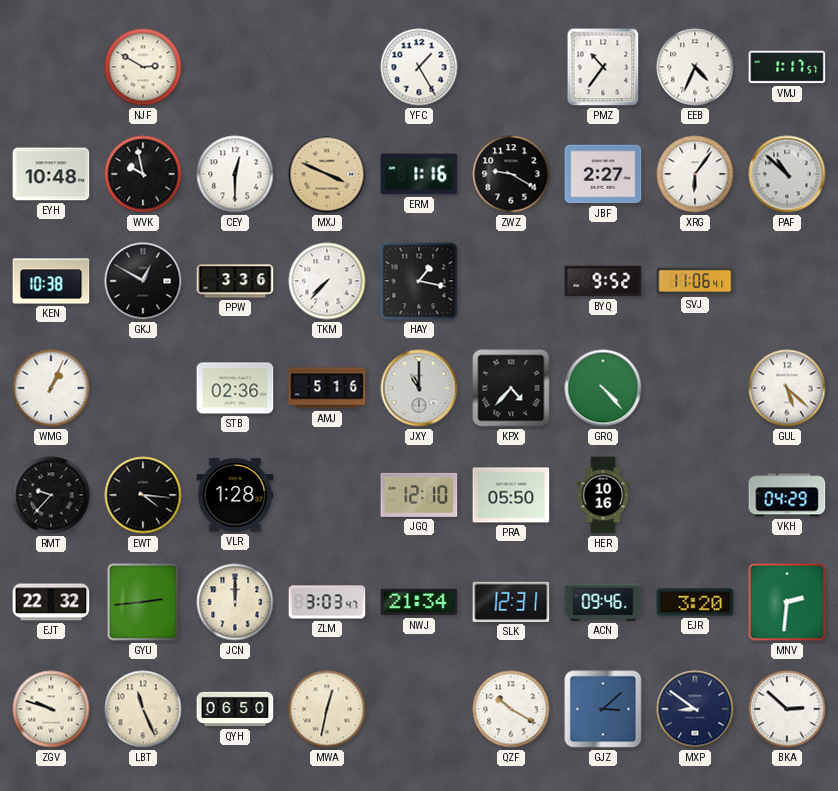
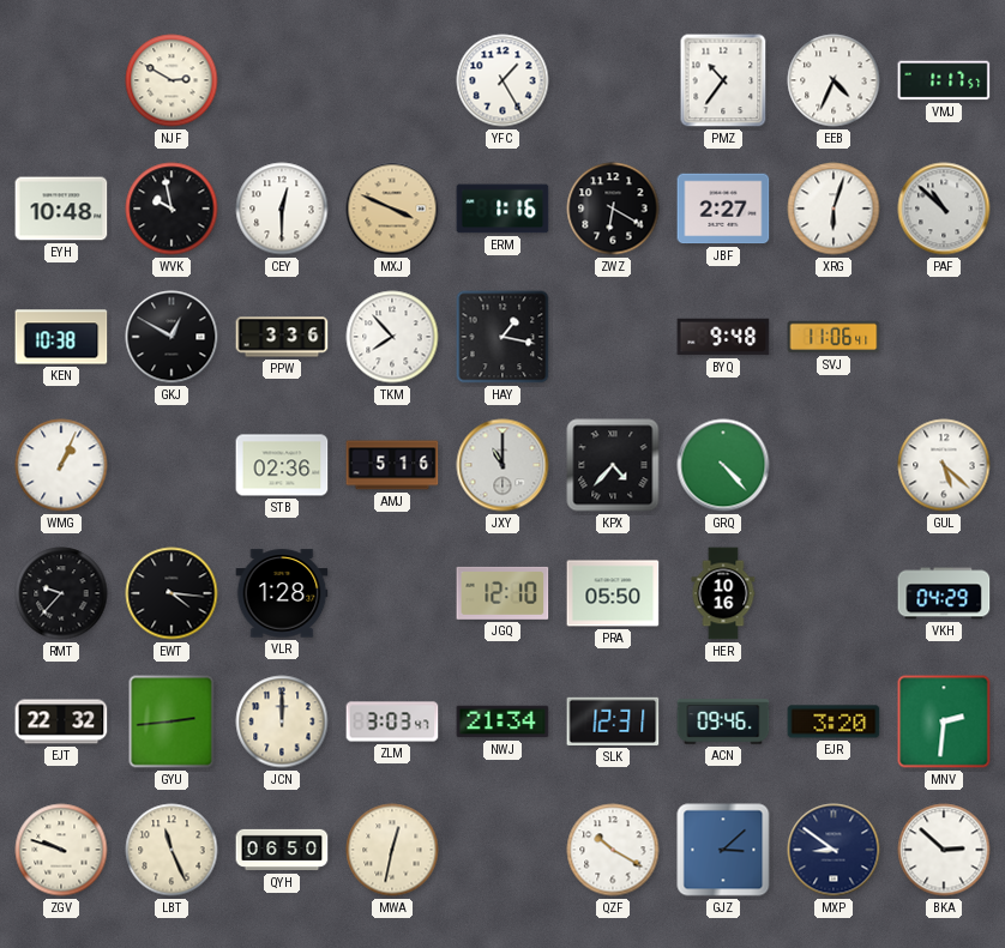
ZWZ: 9:20 -> 6:20
XRG: 6:06 -> 6:03
TKM: 7:37 -> 7:53
BYQ: 9:52 -> 9:48
